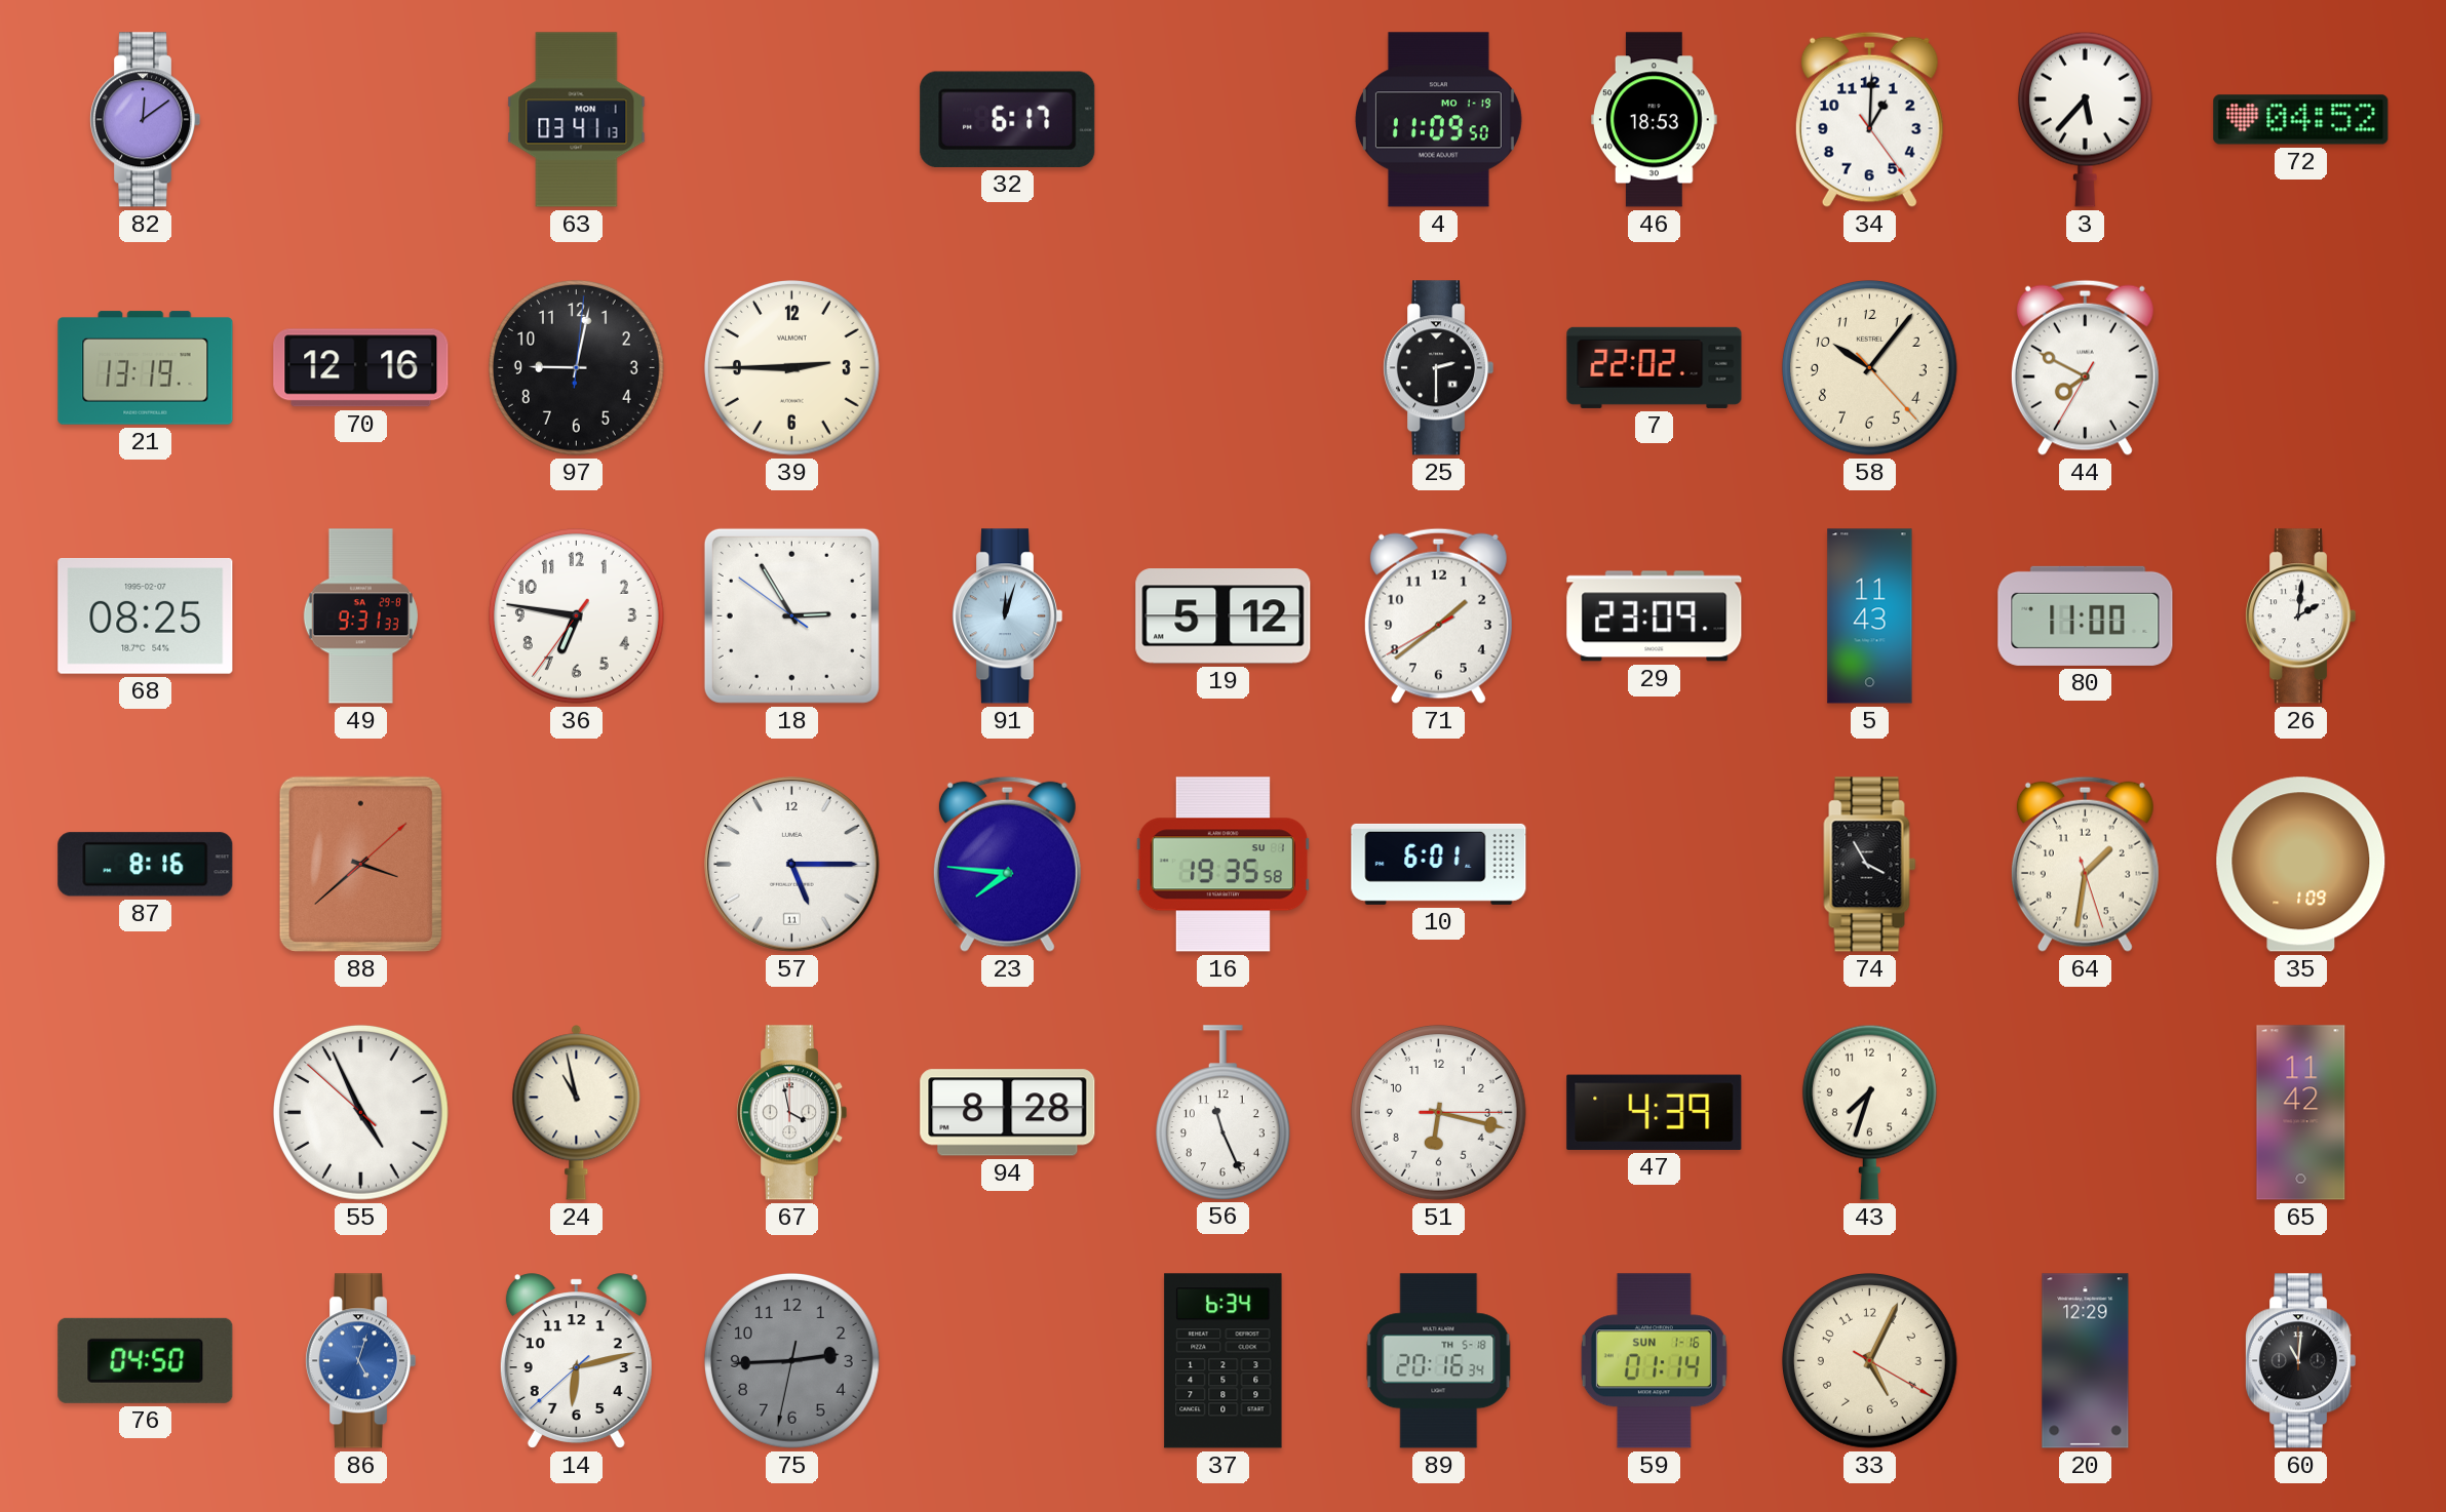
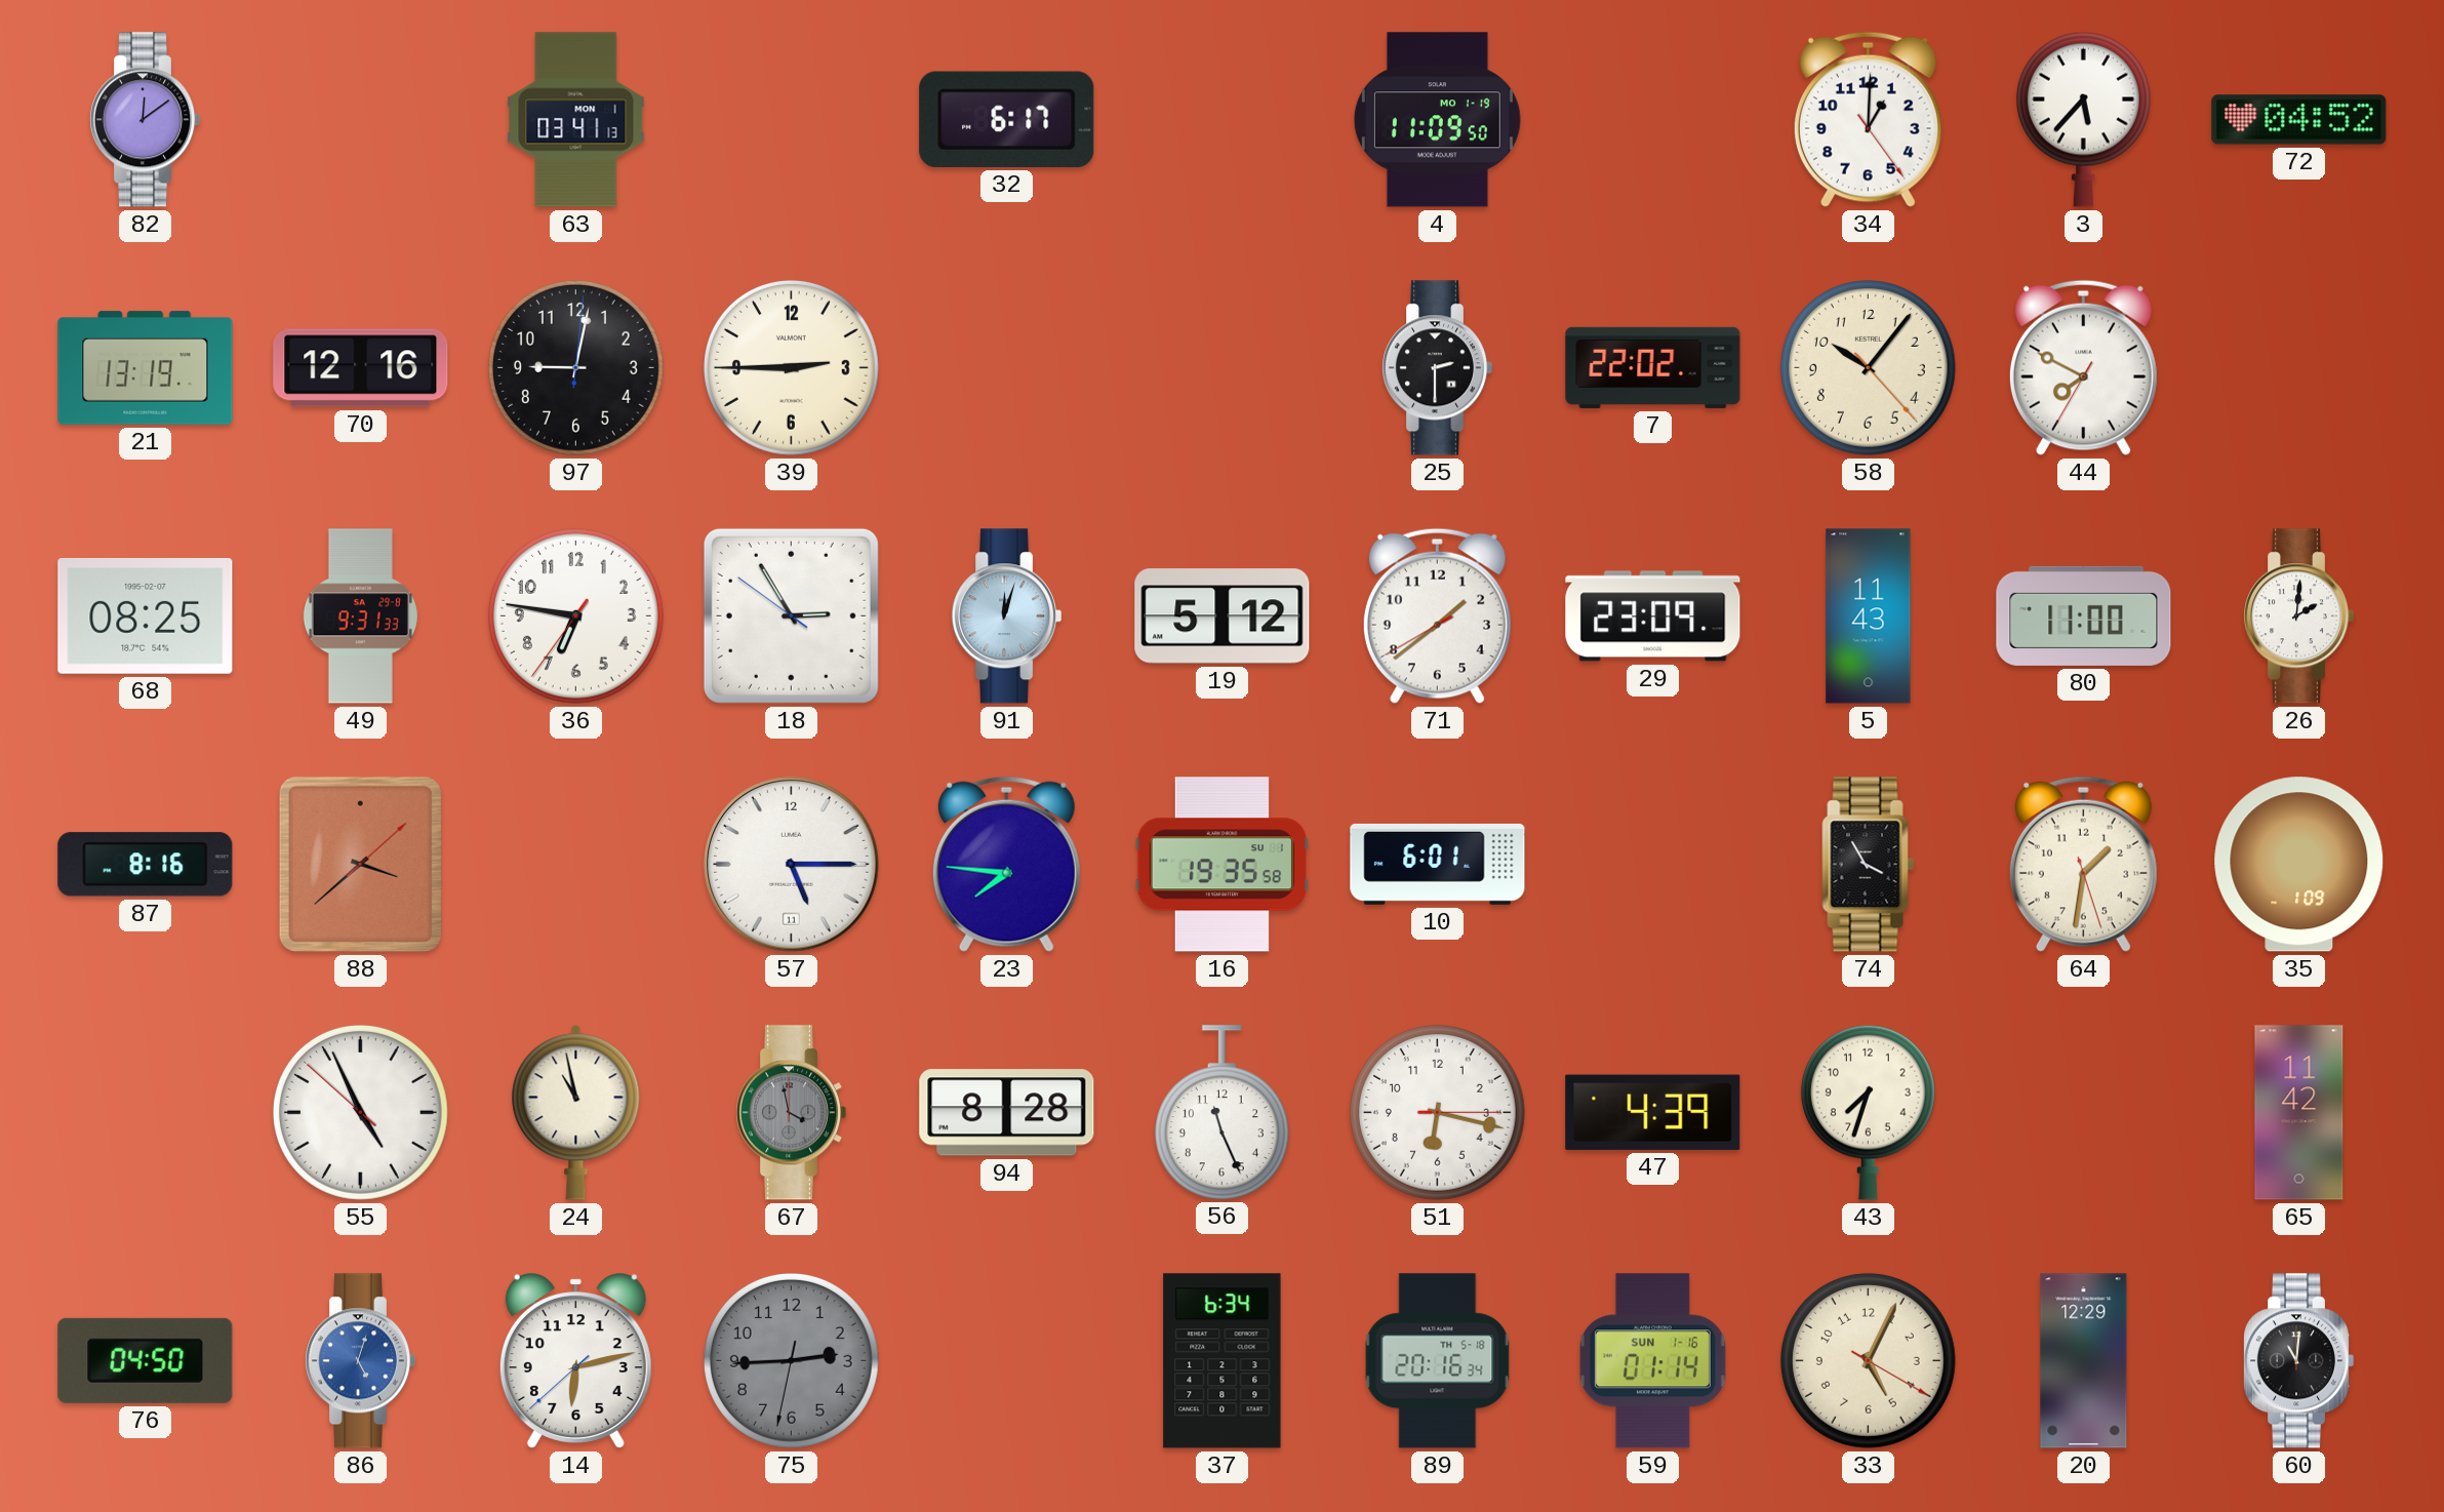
46: 18:53 -> none
67 dial: white -> grey
